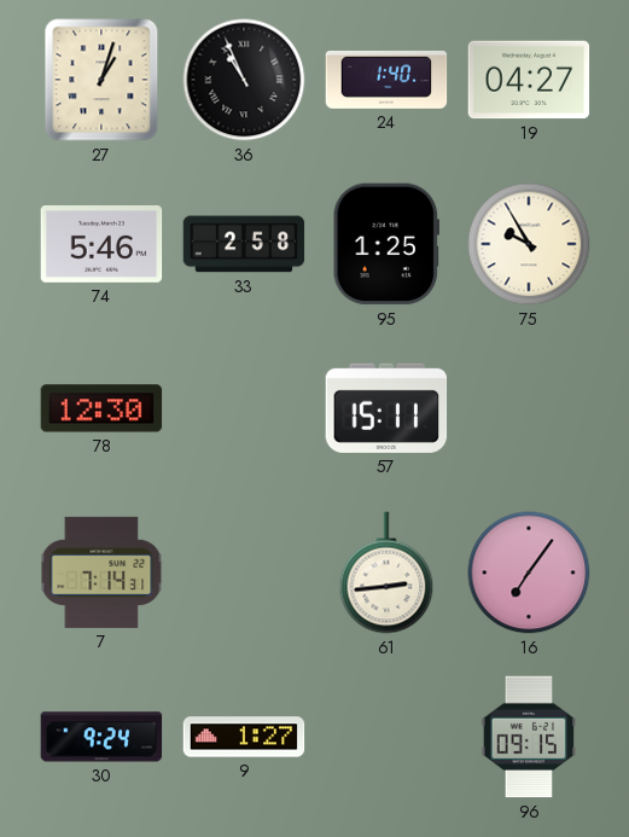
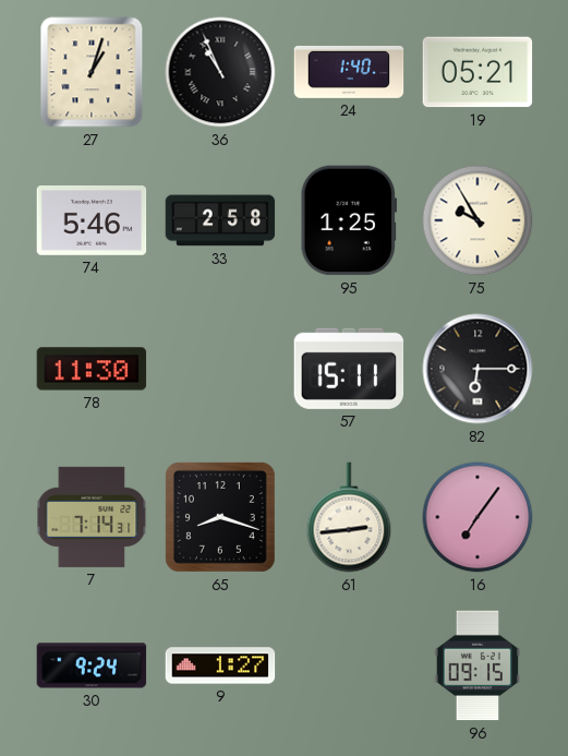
19: 04:27 -> 05:21
78: 12:30 -> 11:30
82: none -> 6:15
65: none -> 8:18
